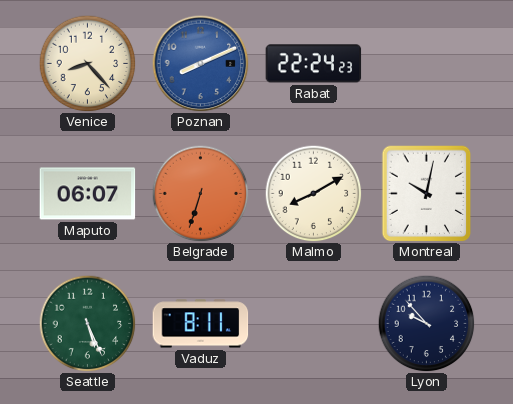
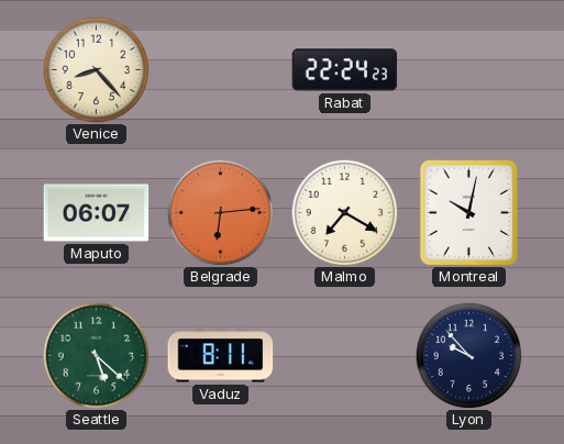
Poznan: 8:11 -> none
Belgrade: 6:33 -> 6:14
Malmo: 8:10 -> 7:20
Seattle: 5:26 -> 5:22
